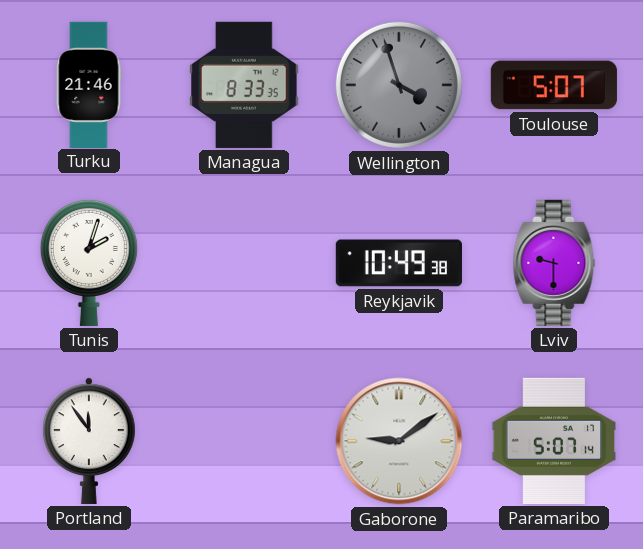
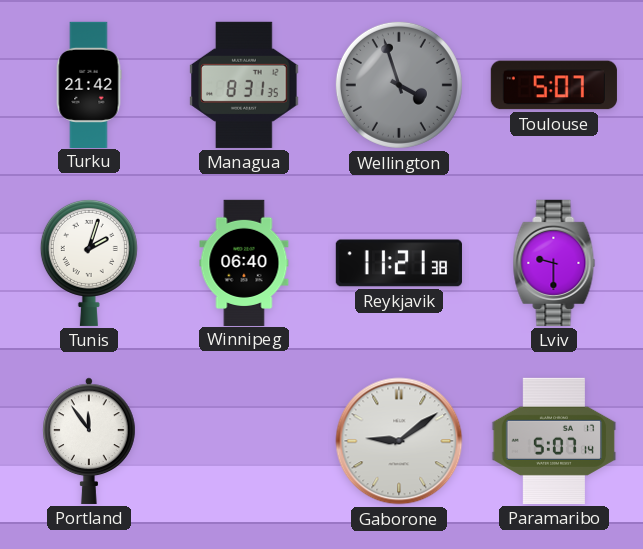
Turku: 21:46 -> 21:42
Managua: 8:33 -> 8:31
Winnipeg: none -> 06:40
Reykjavik: 10:49 -> 11:21
